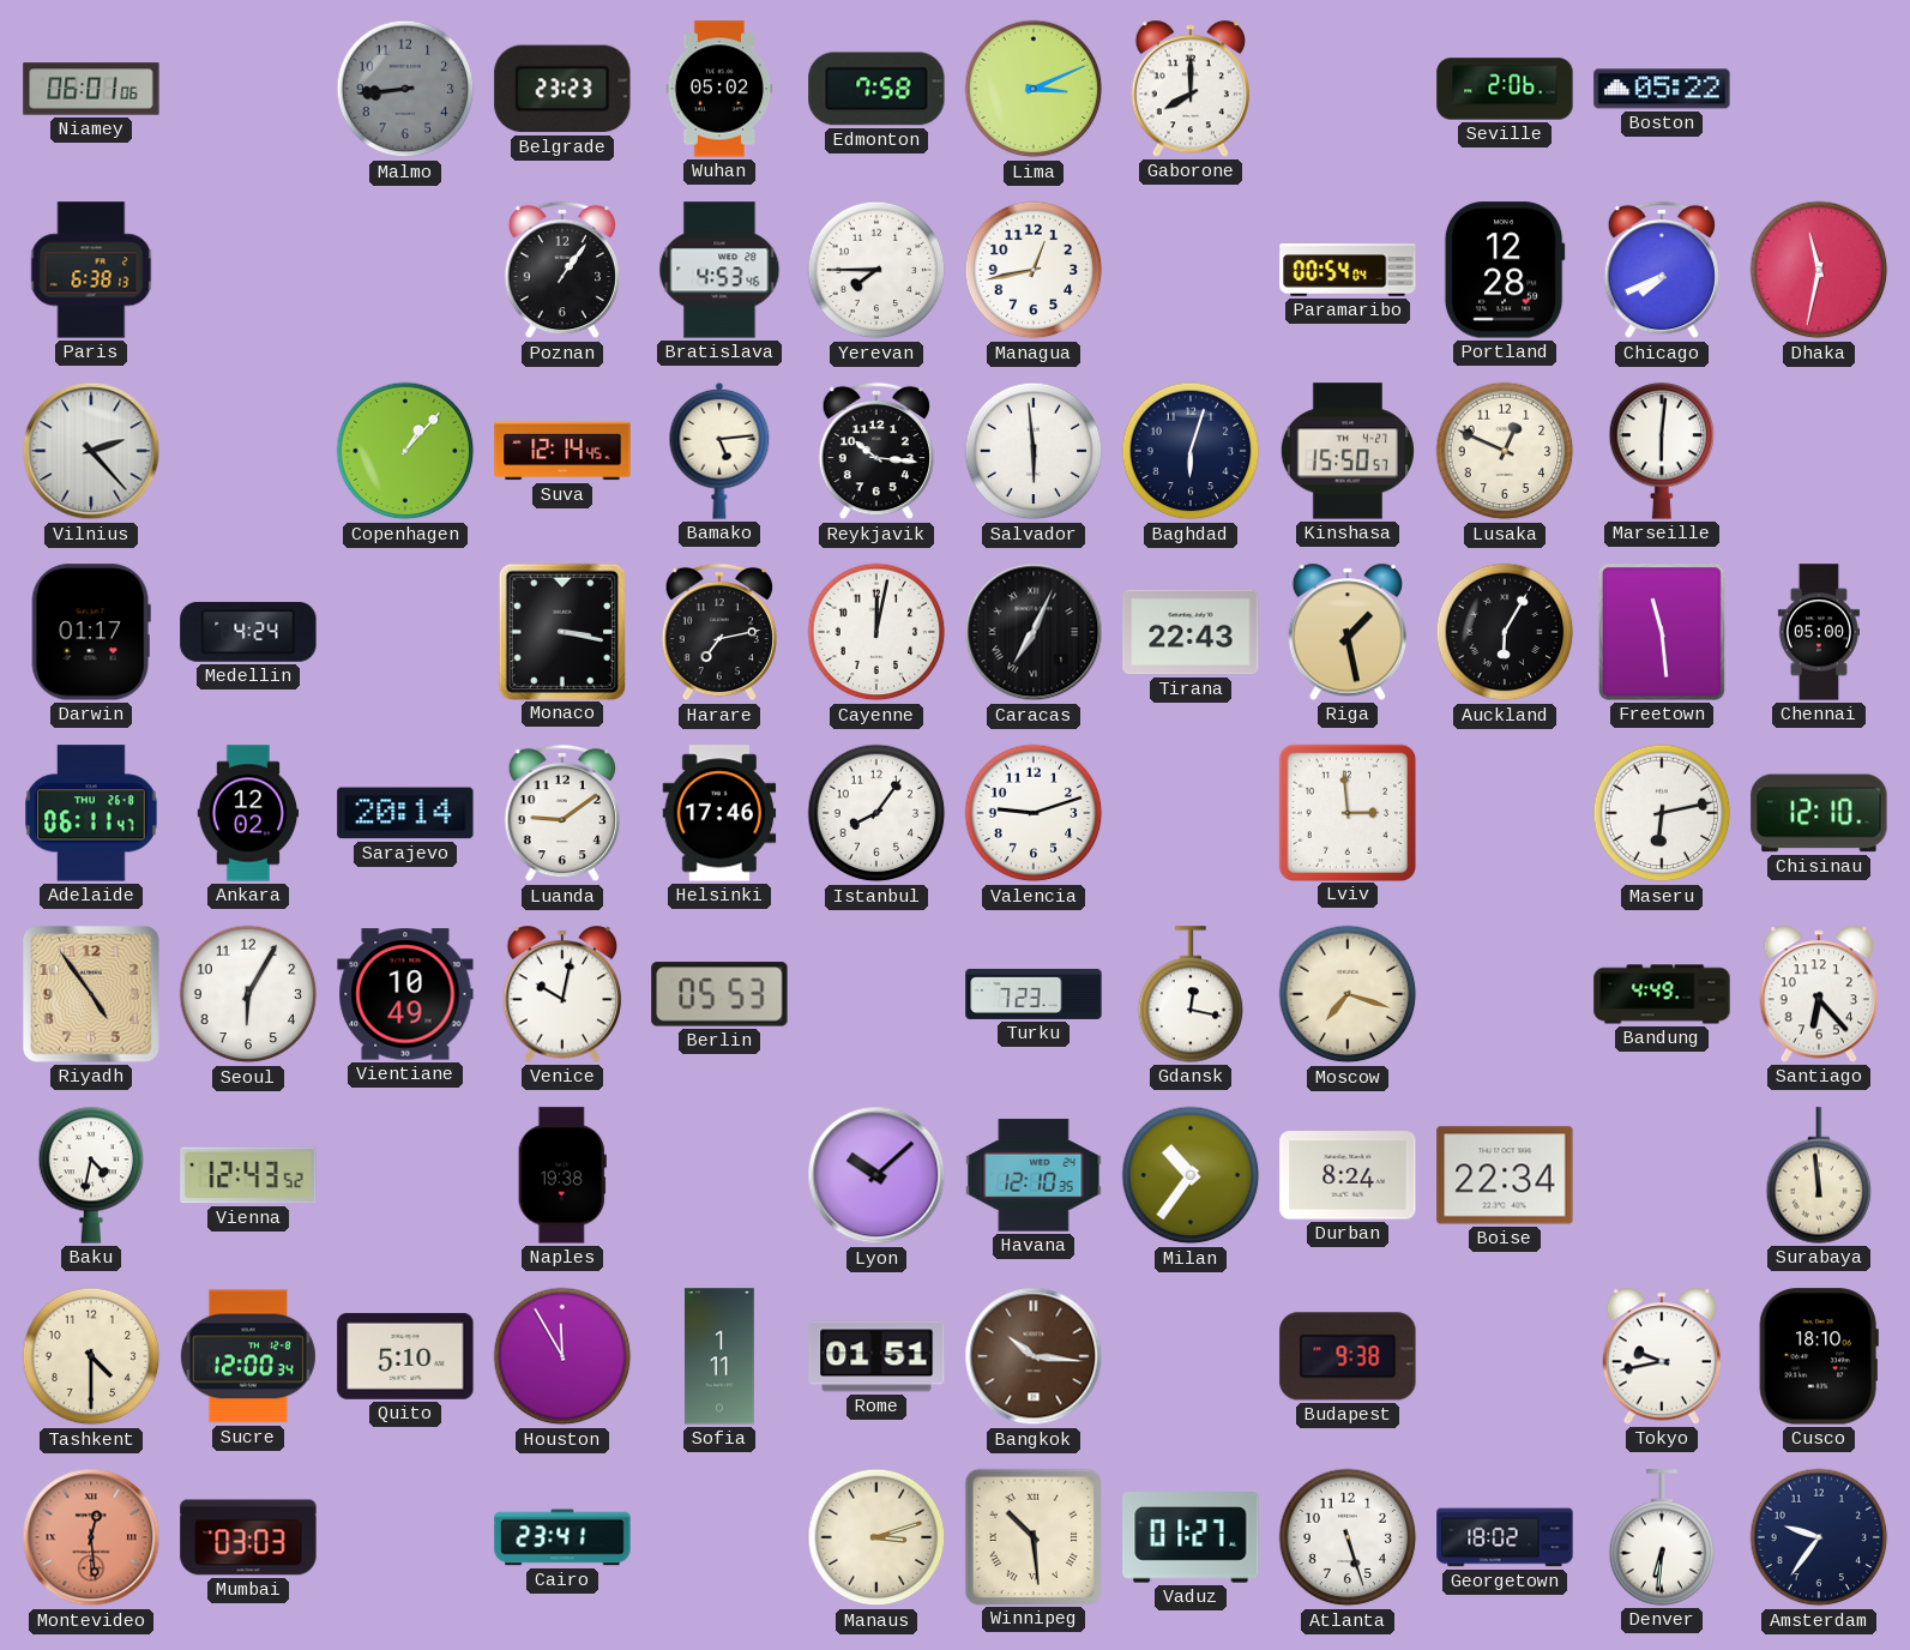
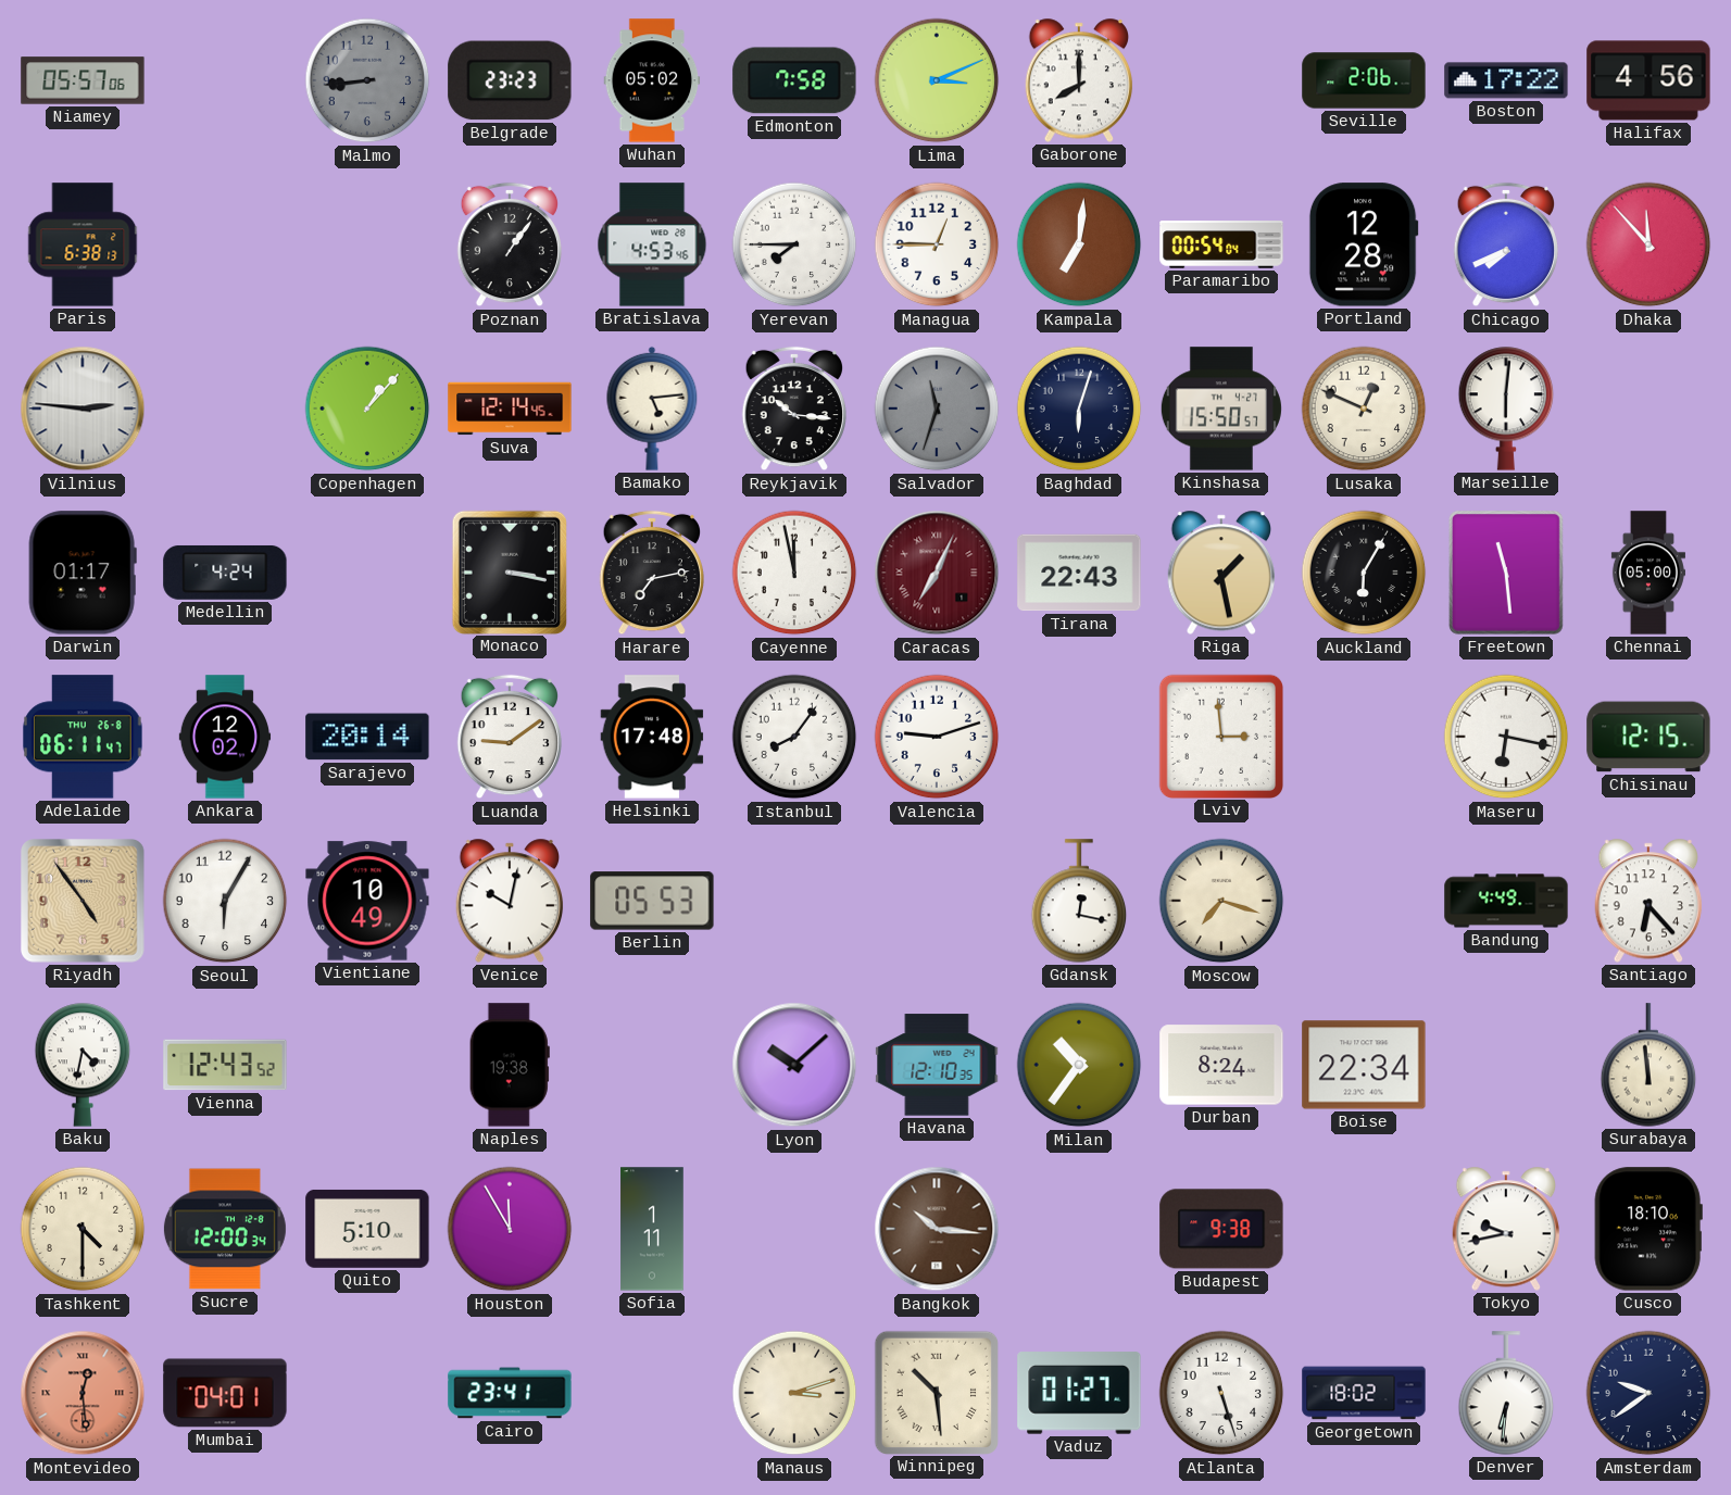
Niamey: 06:01 -> 05:57
Boston: 05:22 -> 17:22
Halifax: none -> 4:56
Managua: 12:43 -> 12:45
Kampala: none -> 7:01
Dhaka: 11:32 -> 11:53
Vilnius: 2:23 -> 2:46
Salvador: 5:59 -> 11:33
Salvador dial: white -> grey
Cayenne: 12:02 -> 11:58
Caracas dial: black -> burgundy
Helsinki: 17:46 -> 17:48
Maseru: 6:13 -> 6:17
Chisinau: 12:10 -> 12:15
Turku: 7:23 -> none
Rome: 01:51 -> none
Mumbai: 03:03 -> 04:01
Amsterdam: 9:36 -> 9:39
